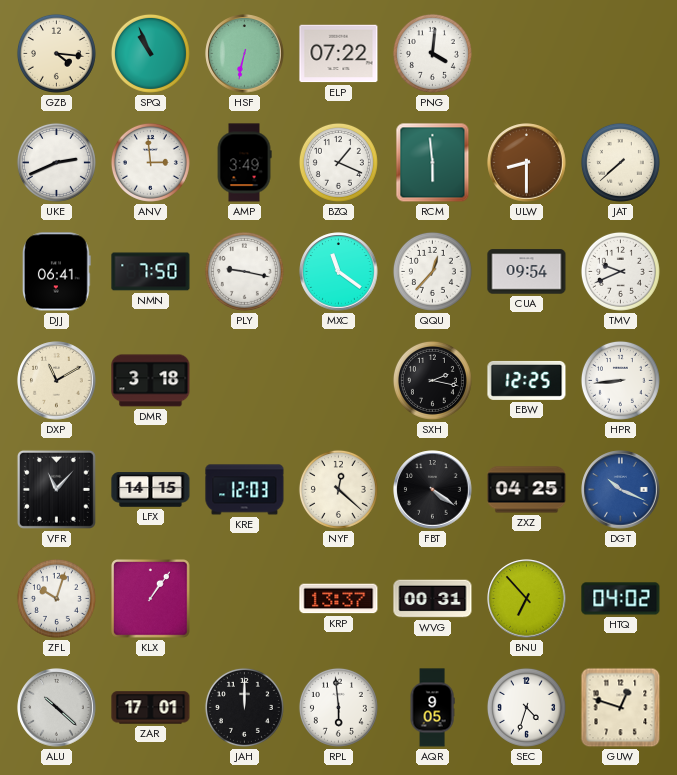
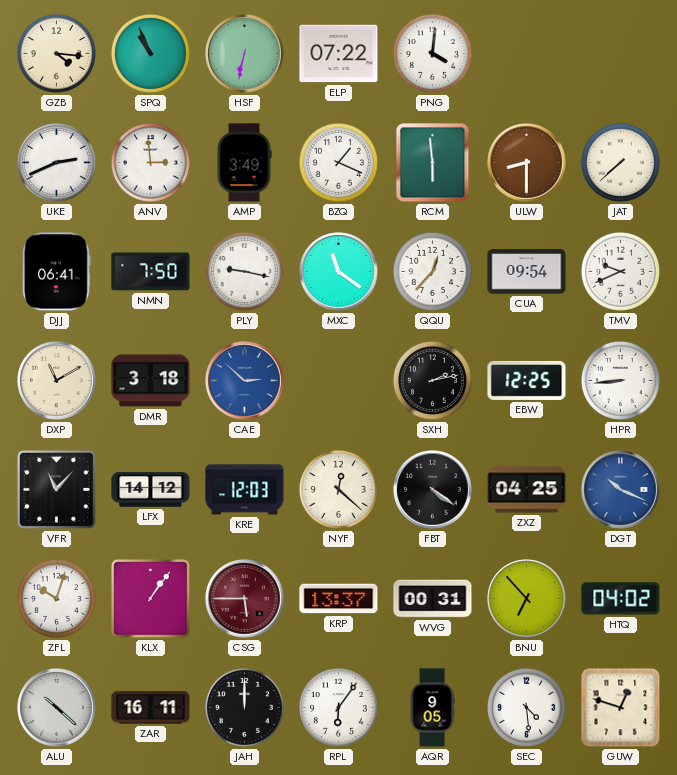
CAE: none -> 2:52
SXH: 2:17 -> 2:13
LFX: 14:15 -> 14:12
CSG: none -> 5:45
ZAR: 17:01 -> 16:11
RPL: 5:59 -> 6:06
SEC: 4:33 -> 4:29
